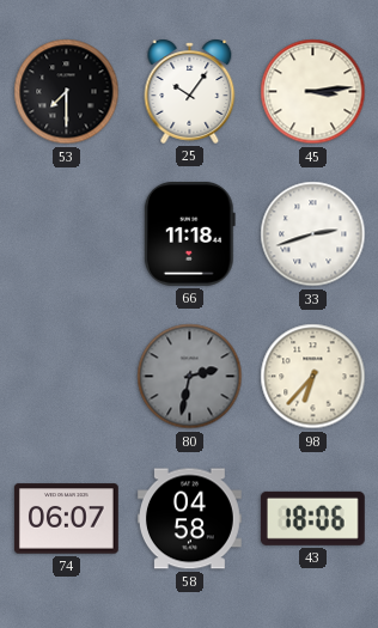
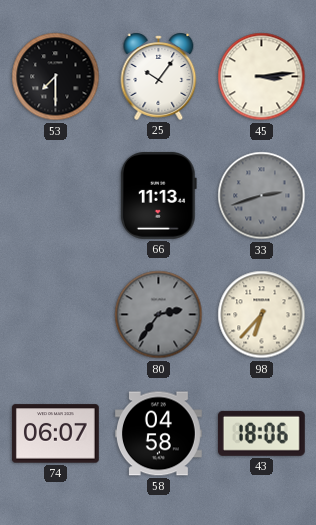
66: 11:18 -> 11:13
33 dial: white -> grey
80: 2:32 -> 2:36
